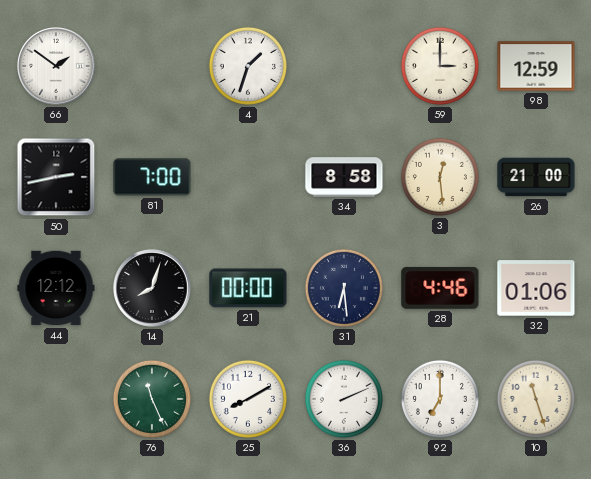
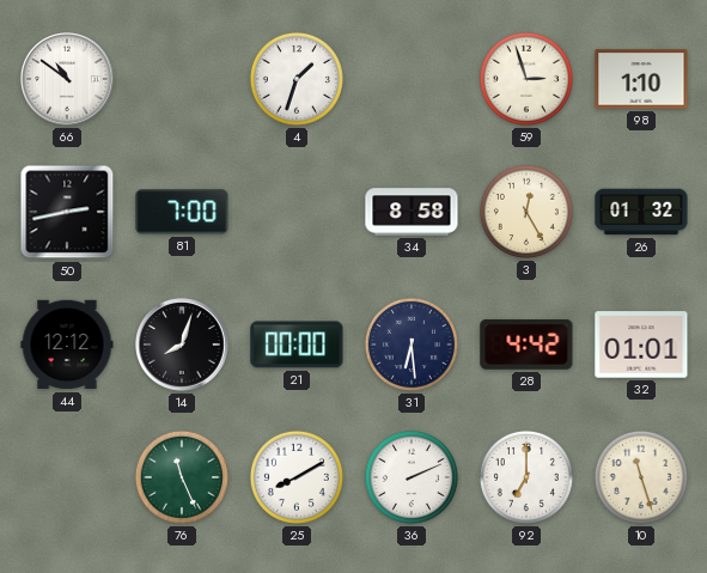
66: 1:51 -> 10:51
59: 3:00 -> 2:57
98: 12:59 -> 1:10
3: 12:29 -> 12:25
26: 21:00 -> 01:32
28: 4:46 -> 4:42
32: 01:06 -> 01:01
